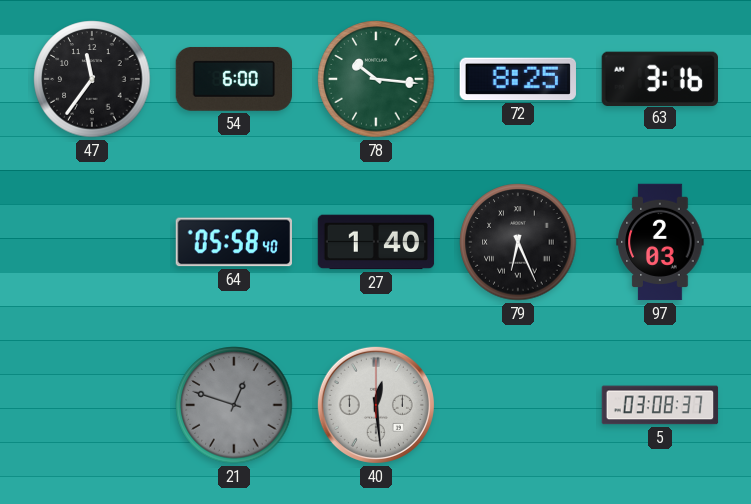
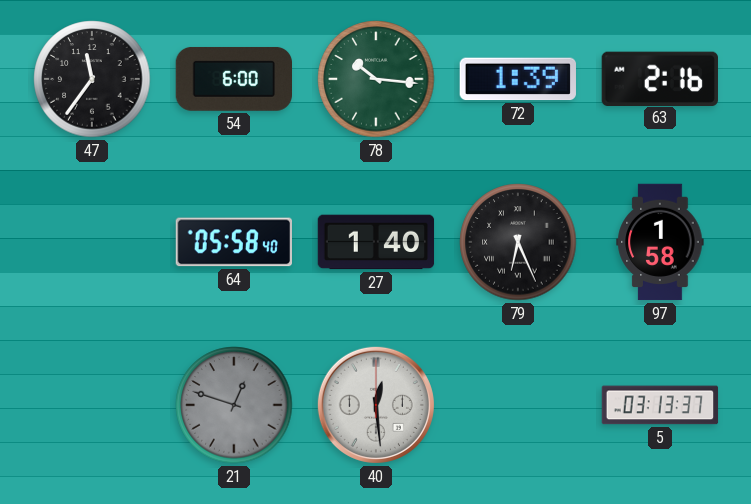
72: 8:25 -> 1:39
63: 3:16 -> 2:16
97: 2:03 -> 1:58
5: 03:08 -> 03:13
